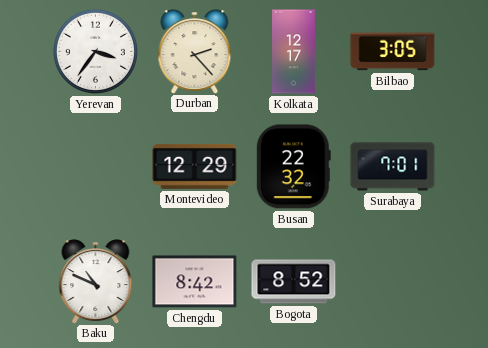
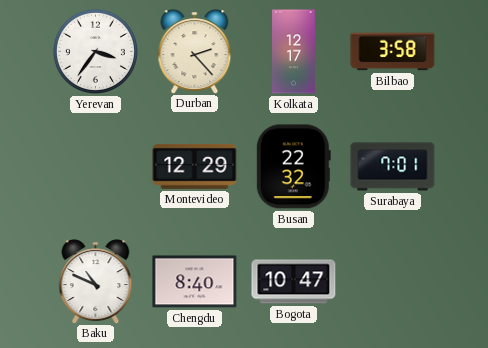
Bilbao: 3:05 -> 3:58
Chengdu: 8:42 -> 8:40
Bogota: 8:52 -> 10:47
